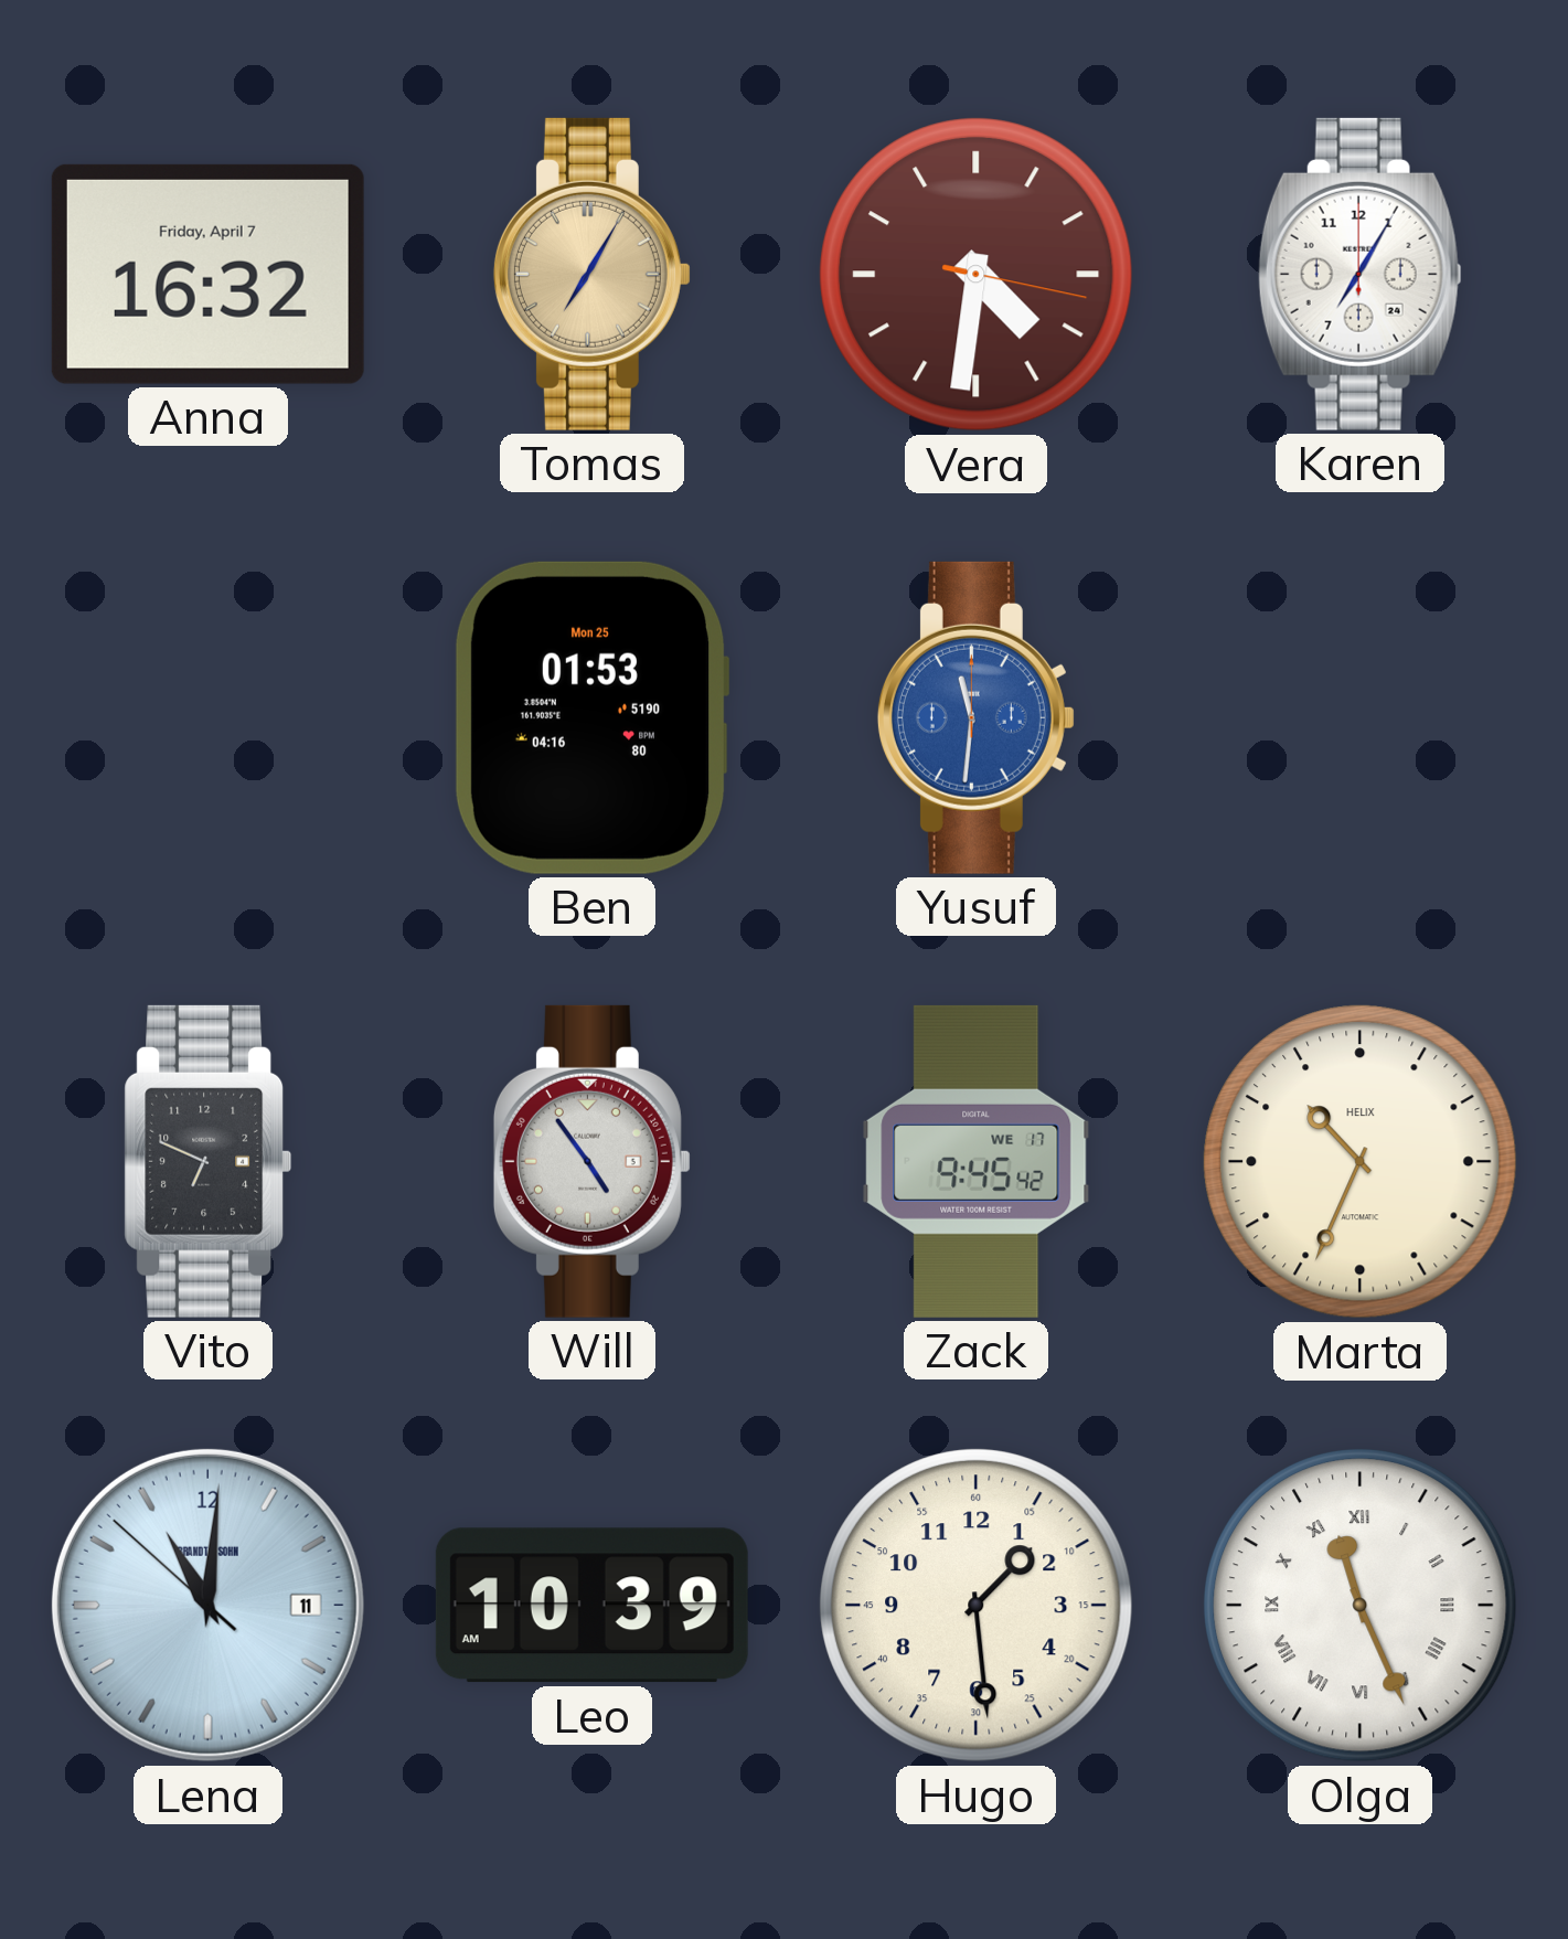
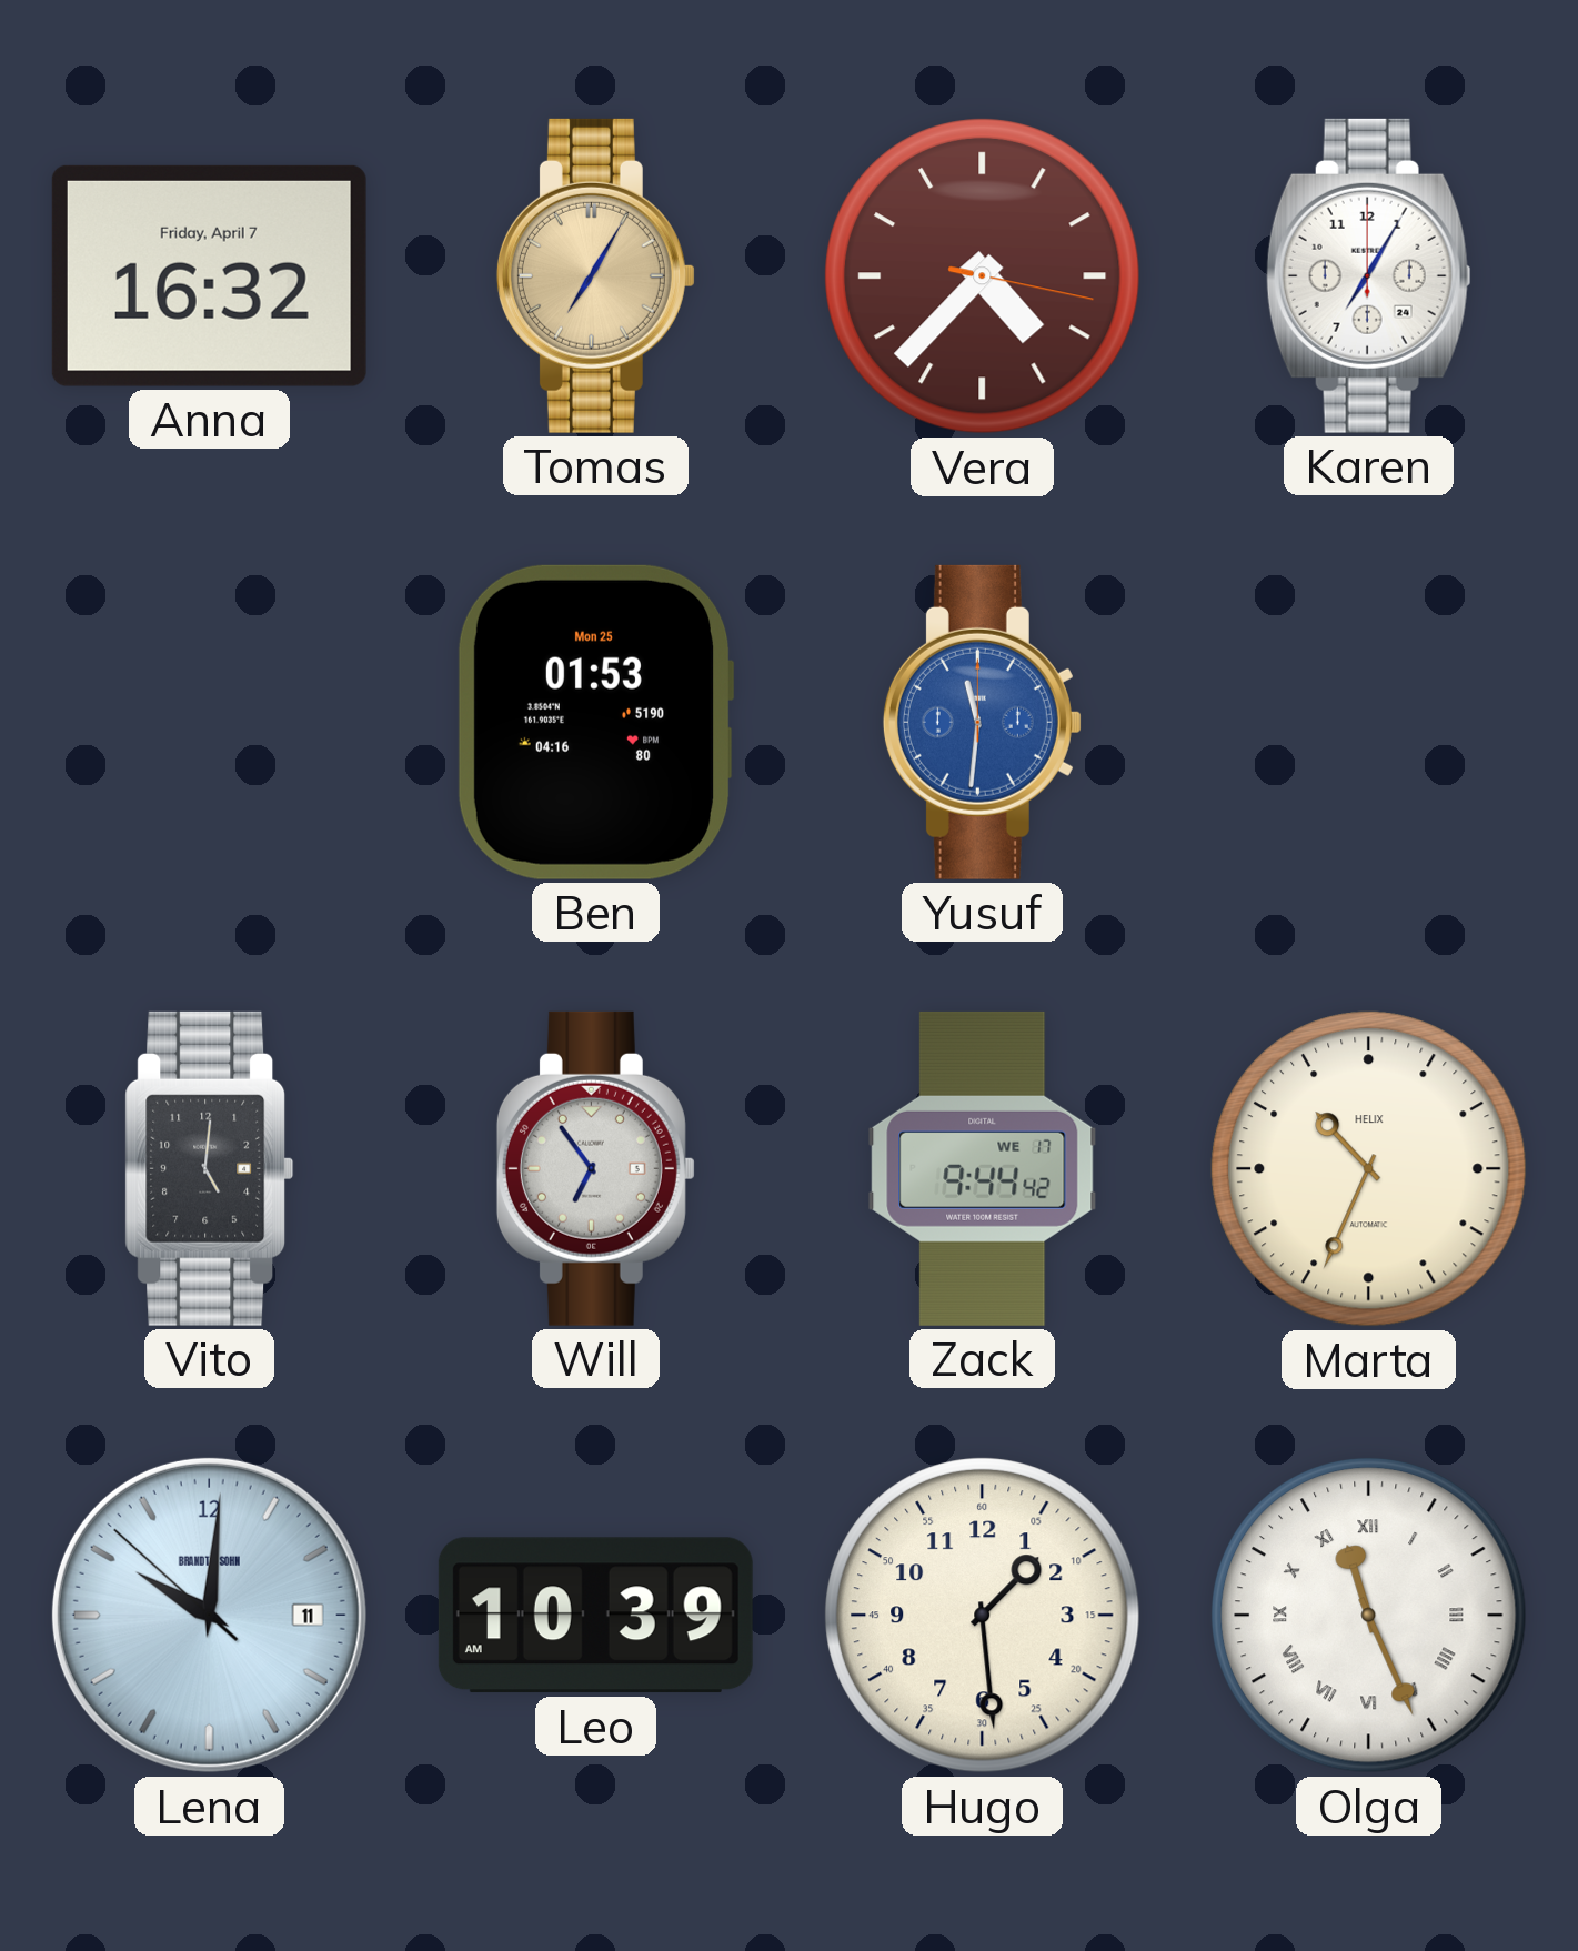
Vera: 4:31 -> 4:37
Vito: 6:49 -> 5:01
Will: 4:54 -> 6:54
Zack: 9:45 -> 9:44
Lena: 11:00 -> 10:00
